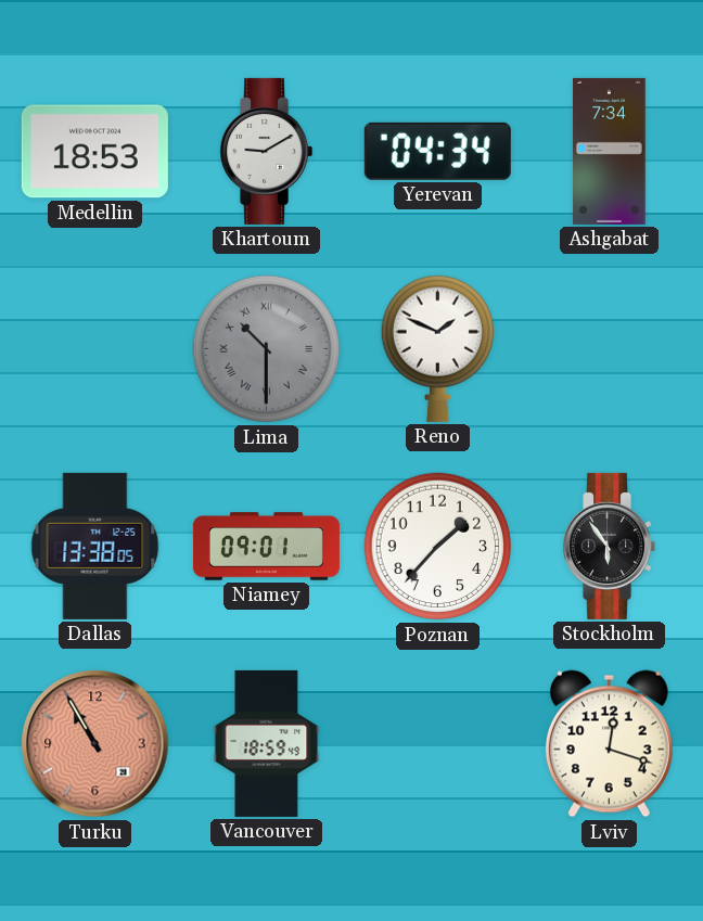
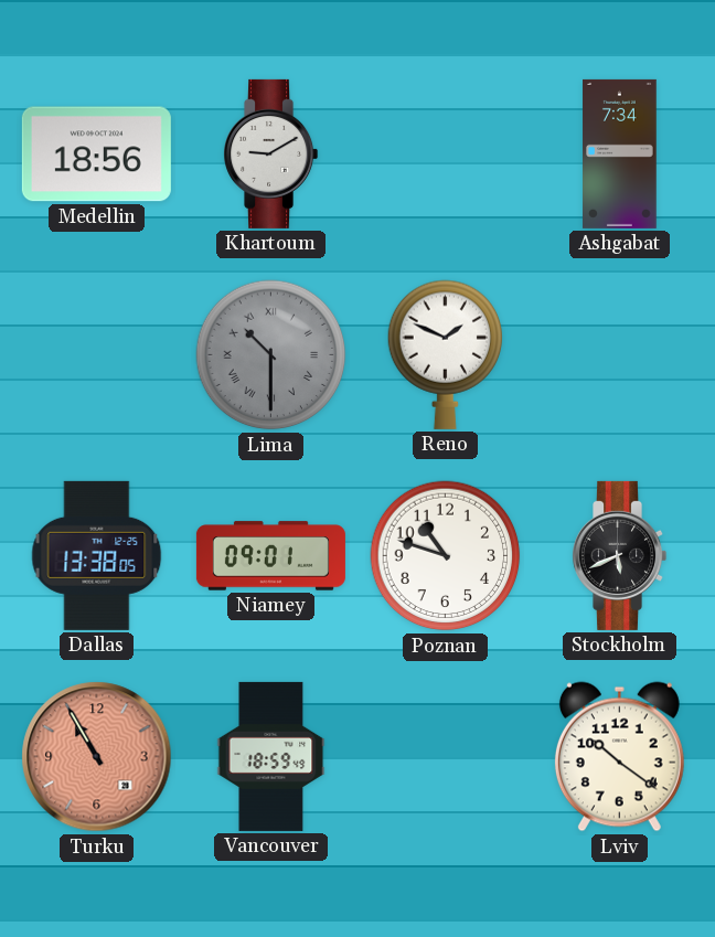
Medellin: 18:53 -> 18:56
Yerevan: 04:34 -> none
Poznan: 1:37 -> 10:48
Stockholm: 5:54 -> 5:41
Lviv: 12:18 -> 10:21
